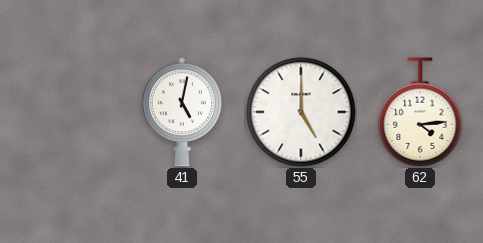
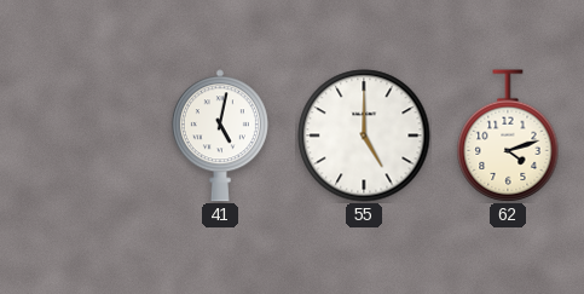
62: 4:14 -> 4:12
